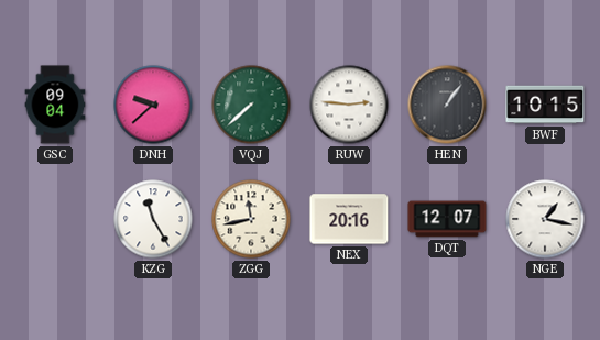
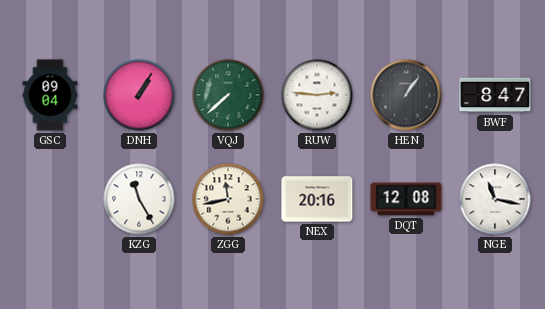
DNH: 9:38 -> 1:05
BWF: 10:15 -> 8:47
DQT: 12:07 -> 12:08
NGE: 1:17 -> 11:17
